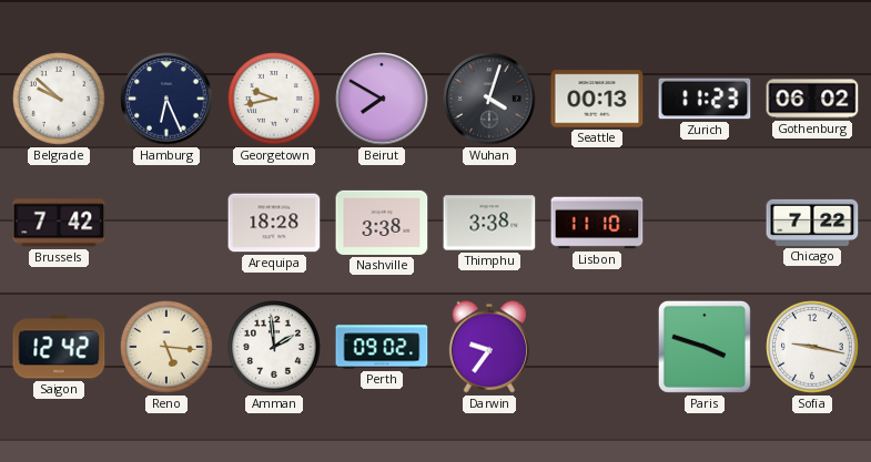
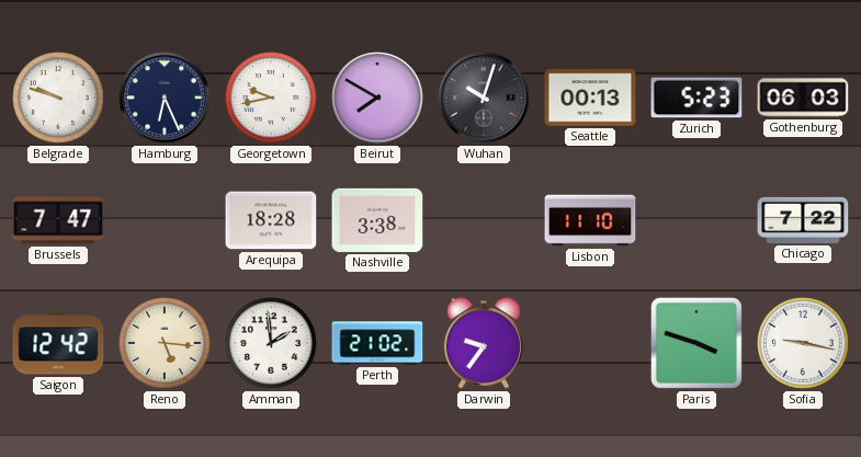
Belgrade: 9:52 -> 9:48
Wuhan: 4:03 -> 10:03
Zurich: 11:23 -> 5:23
Gothenburg: 06:02 -> 06:03
Brussels: 7:42 -> 7:47
Thimphu: 3:38 -> none
Perth: 09:02 -> 21:02
